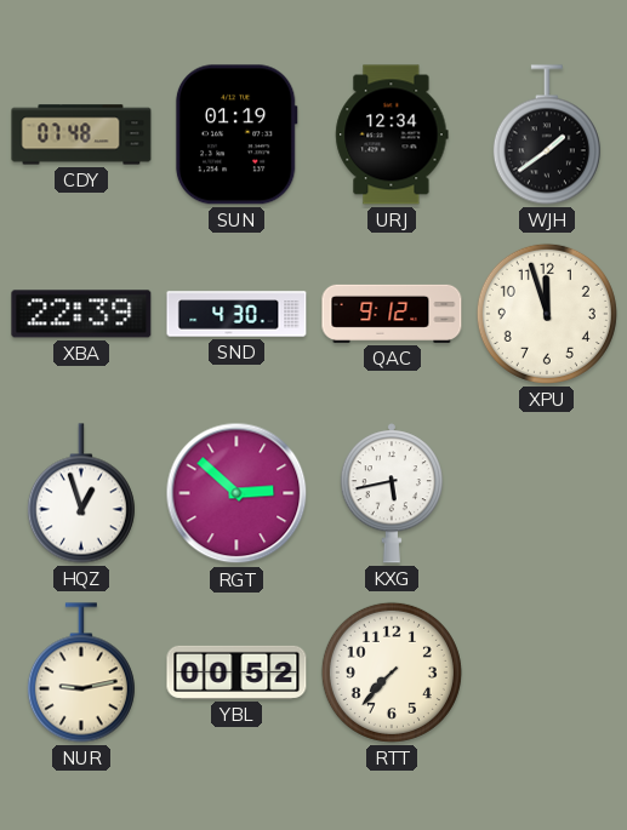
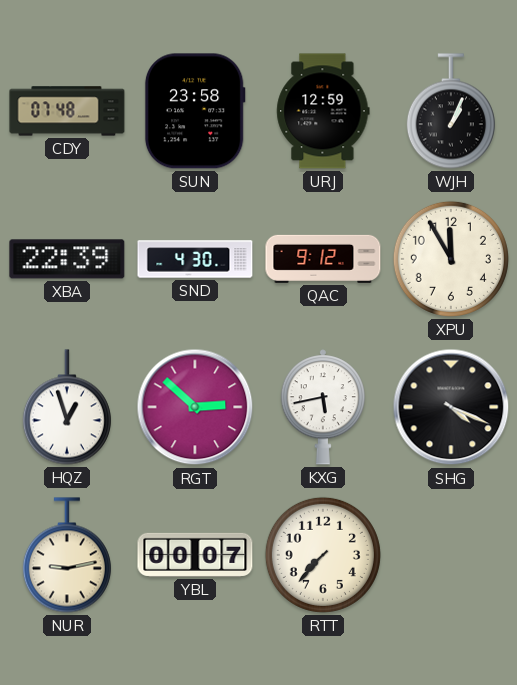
SUN: 01:19 -> 23:58
URJ: 12:34 -> 12:59
WJH: 1:39 -> 1:04
XPU: 11:57 -> 11:55
SHG: none -> 4:19
YBL: 00:52 -> 00:07
